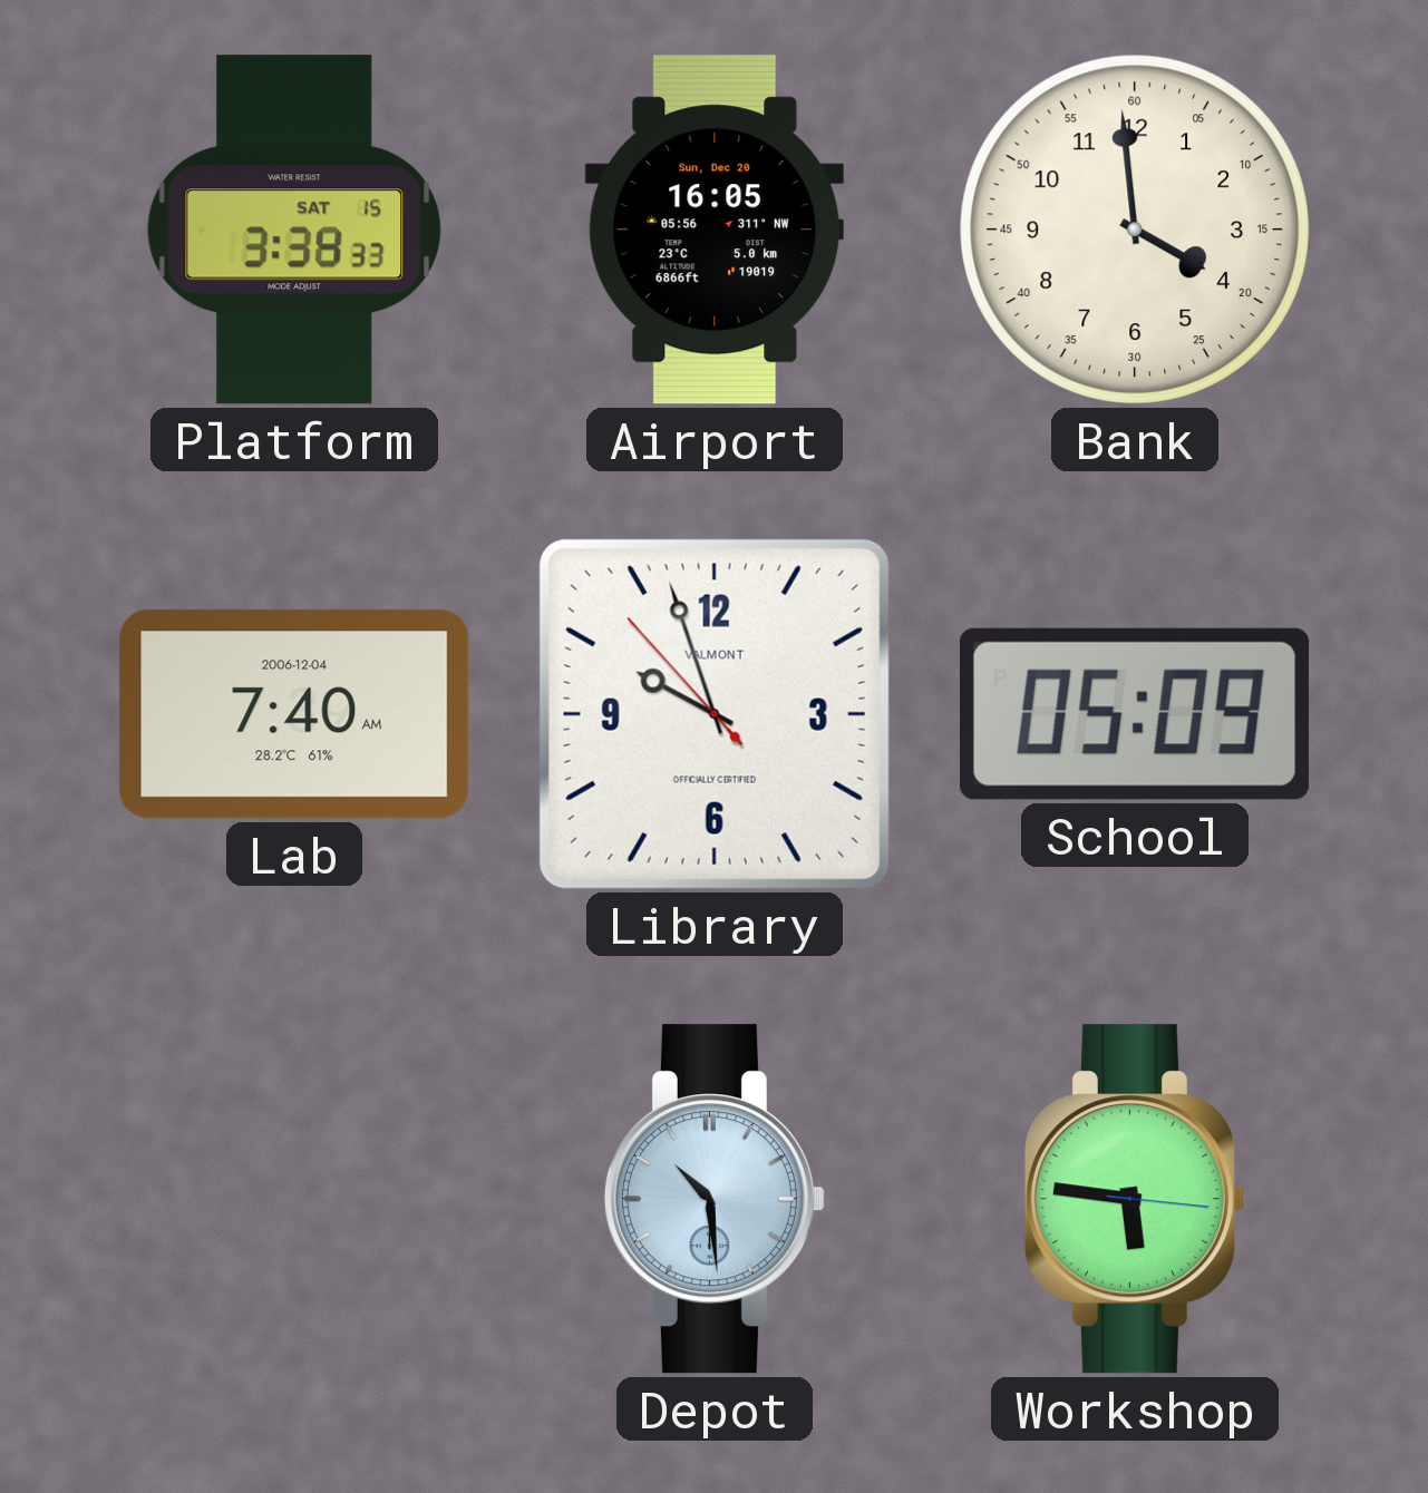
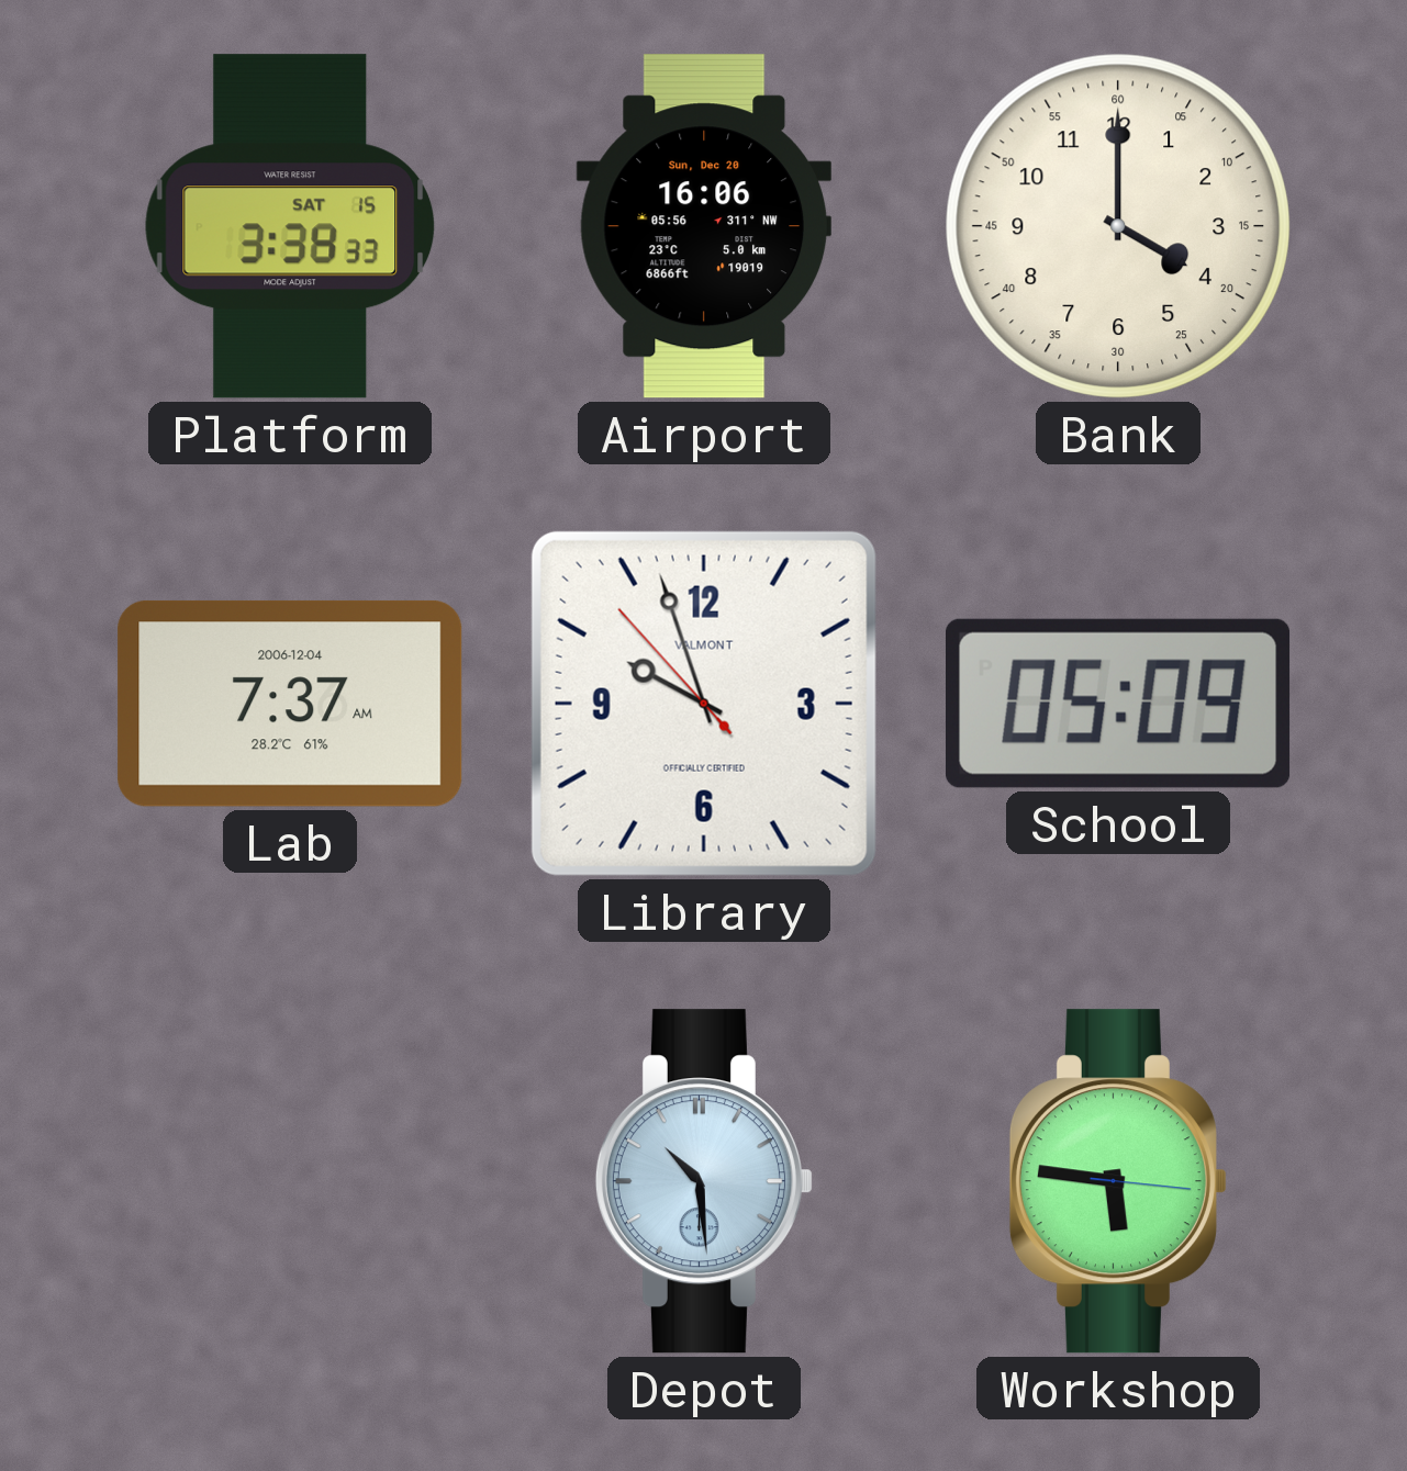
Airport: 16:05 -> 16:06
Bank: 3:59 -> 4:00
Lab: 7:40 -> 7:37
